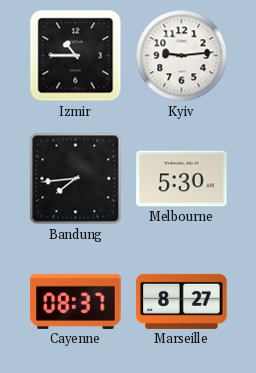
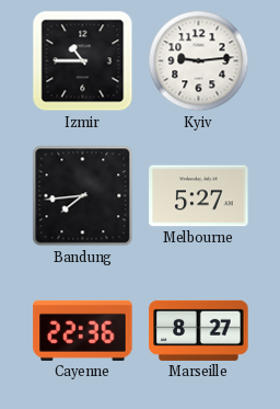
Melbourne: 5:30 -> 5:27
Cayenne: 08:37 -> 22:36
